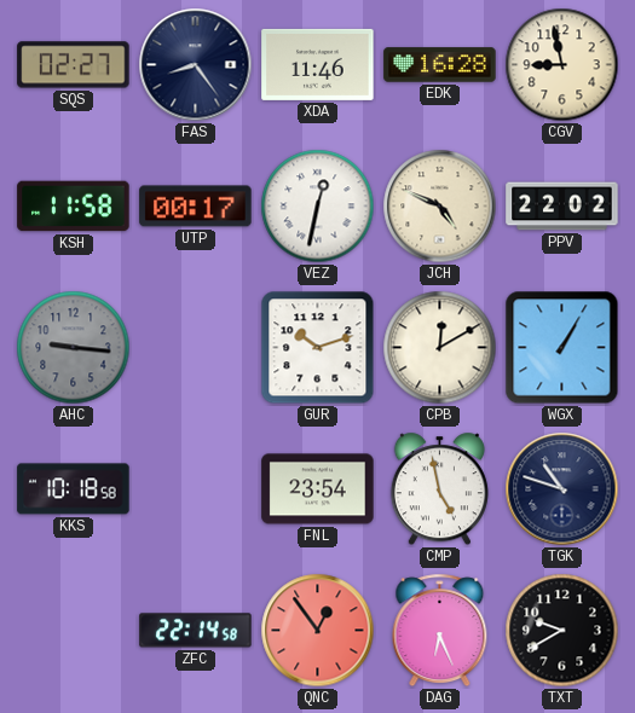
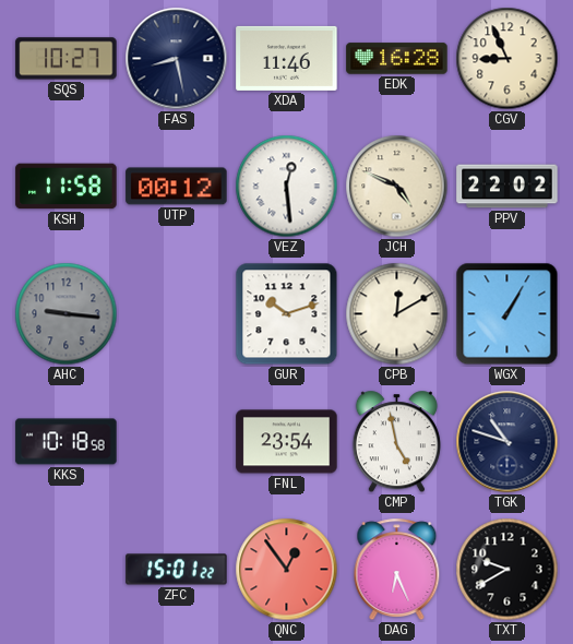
SQS: 02:27 -> 10:27
FAS: 8:24 -> 8:28
CGV: 8:58 -> 8:56
UTP: 00:17 -> 00:12
VEZ: 12:32 -> 12:29
ZFC: 22:14 -> 15:01
